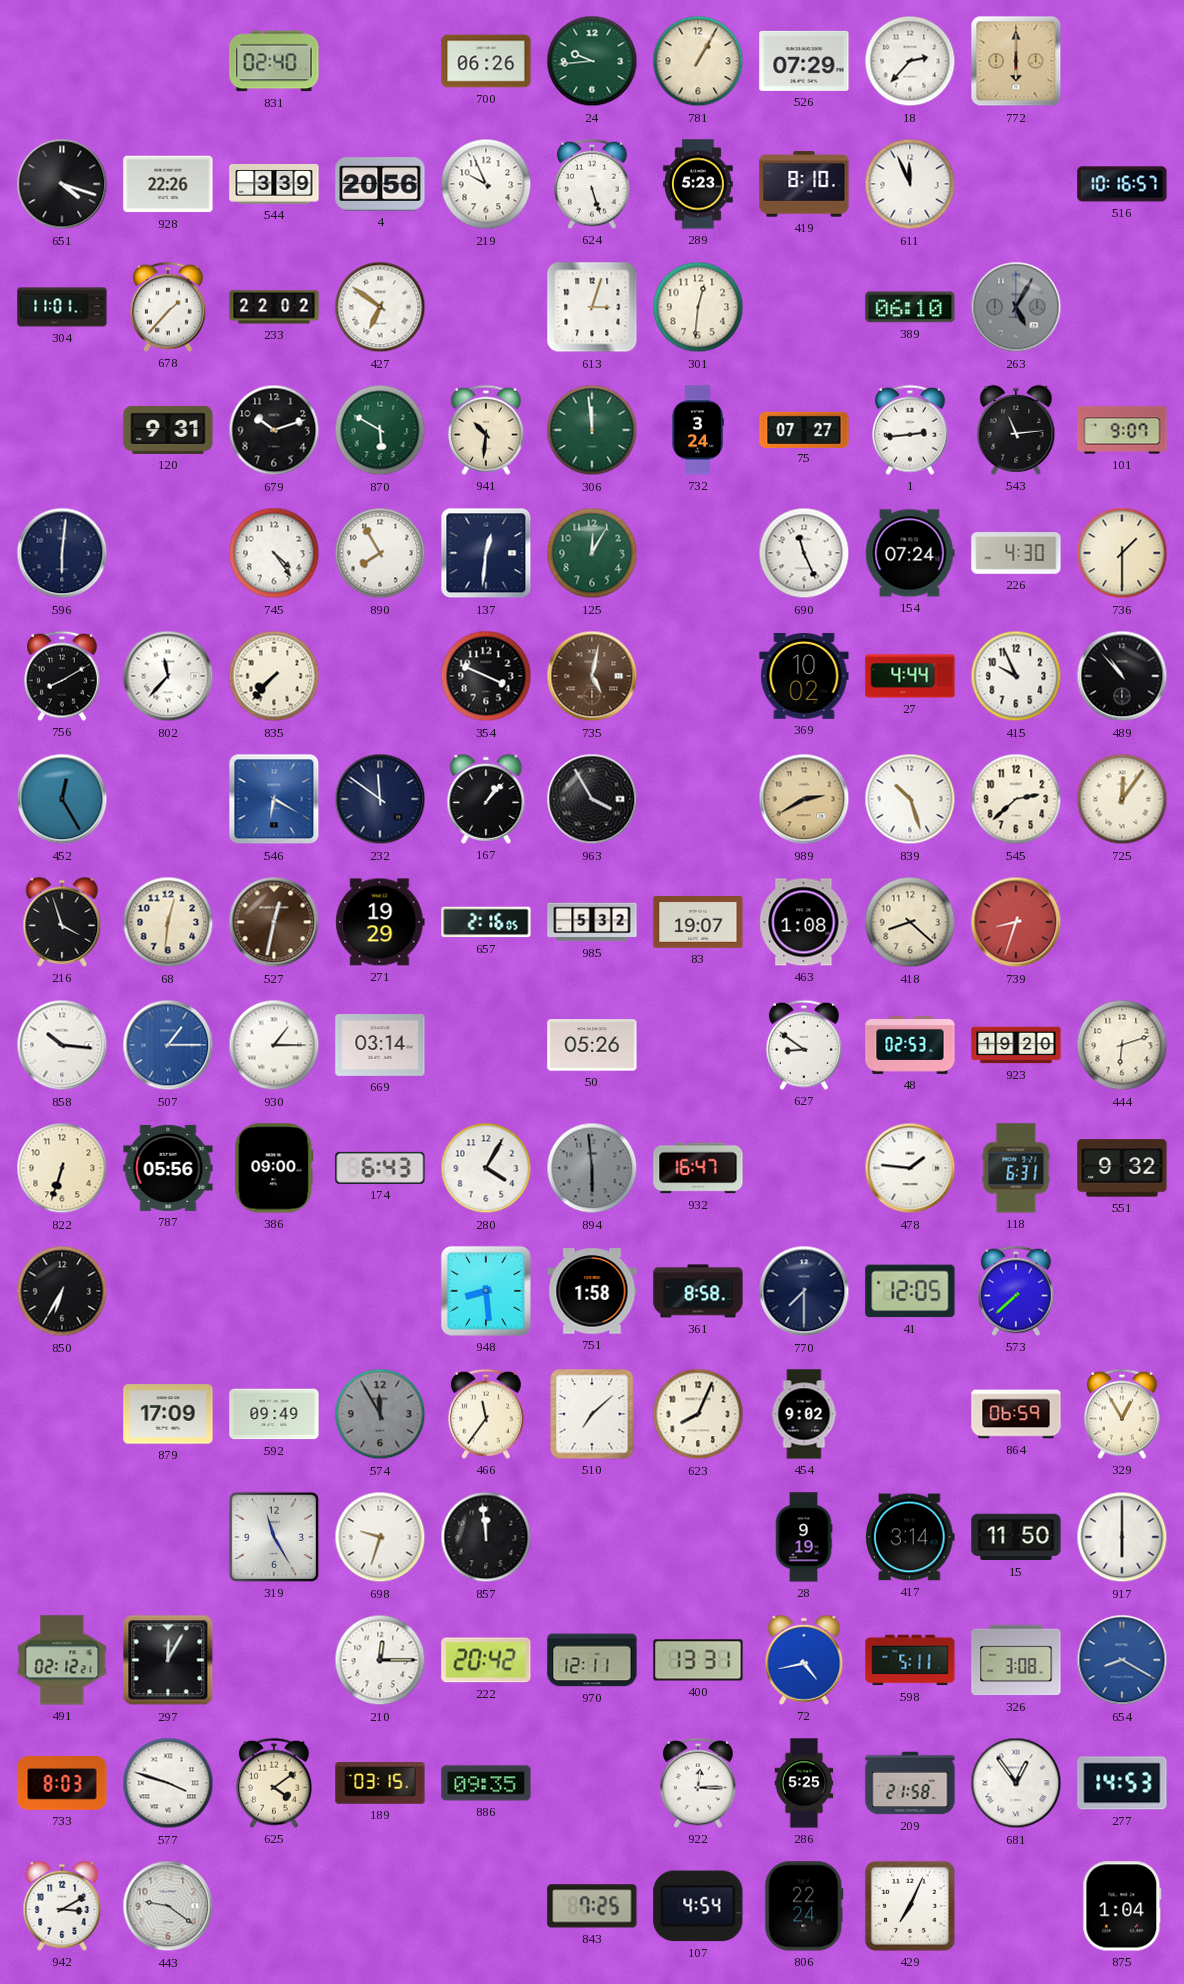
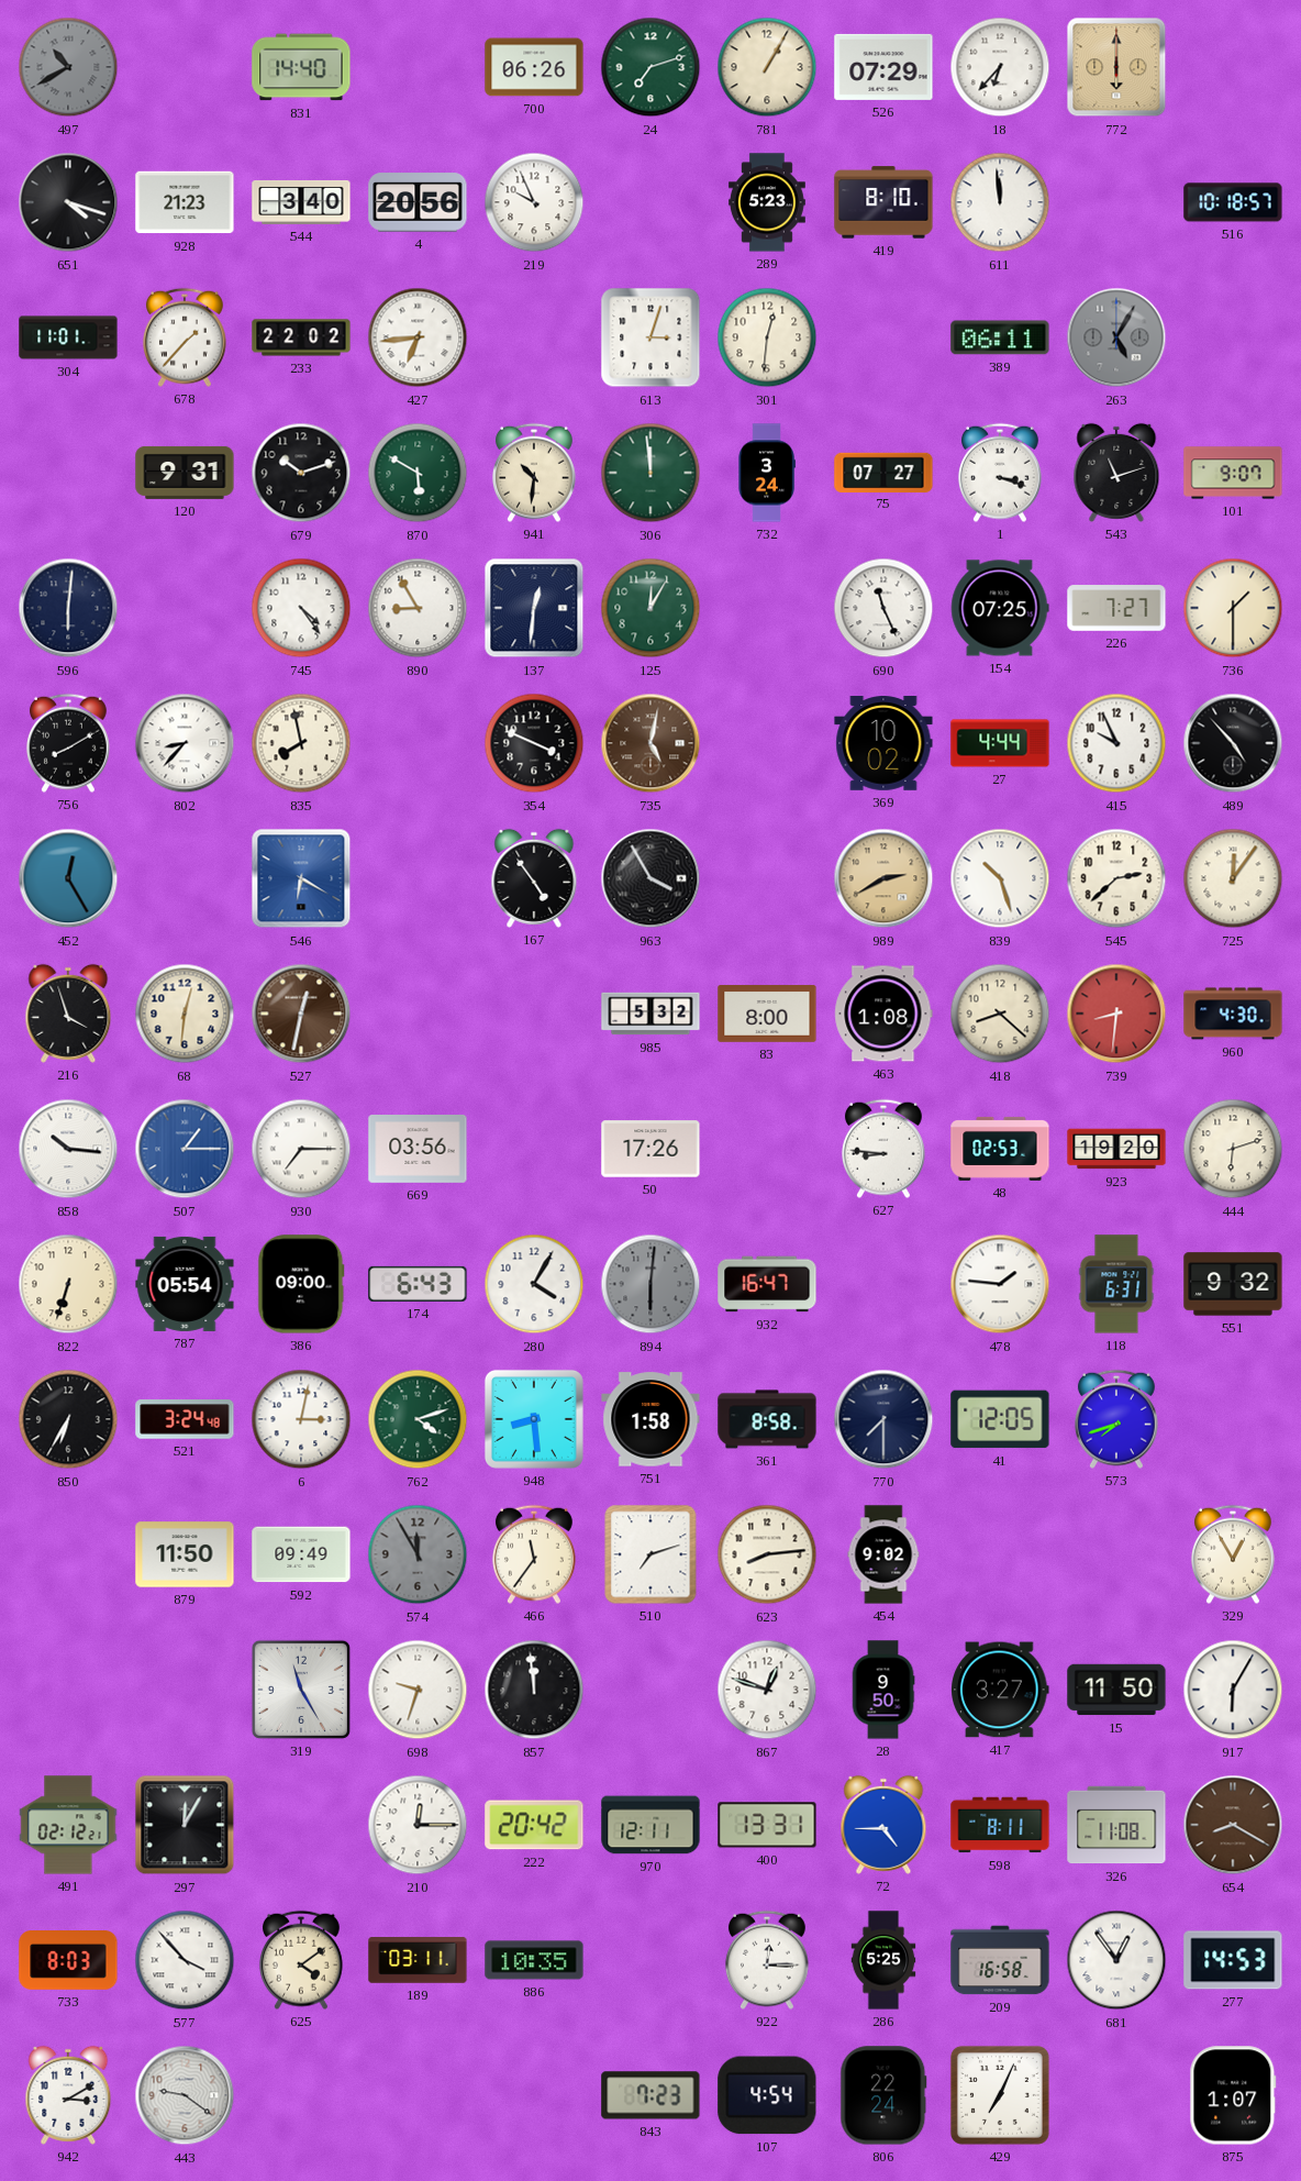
497: none -> 10:40
831: 02:40 -> 14:40
24: 9:44 -> 7:12
18: 2:37 -> 6:37
928: 22:26 -> 21:23
544: 3:39 -> 3:40
624: 5:27 -> none
611: 11:56 -> 11:59
516: 10:16 -> 10:18
427: 6:51 -> 6:44
389: 06:10 -> 06:11
1: 2:44 -> 3:18
543: 11:14 -> 11:12
890: 7:55 -> 8:55
154: 07:24 -> 07:25
226: 4:30 -> 7:27
802: 11:37 -> 8:37
835: 7:37 -> 7:58
489: 10:53 -> 4:53
232: 11:51 -> none
167: 1:07 -> 4:54
271: 19:29 -> none
657: 2:16 -> none
83: 19:07 -> 8:00
739: 8:33 -> 8:31
960: none -> 4:30
930: 1:15 -> 7:15
669: 03:14 -> 03:56
50: 05:26 -> 17:26
627: 8:51 -> 8:46
787: 05:56 -> 05:54
894: 5:59 -> 6:01
521: none -> 3:24
6: none -> 3:02
762: none -> 4:12
573: 7:38 -> 7:42
879: 17:09 -> 11:50
510: 7:08 -> 7:12
623: 8:04 -> 8:14
864: 06:59 -> none
867: none -> 12:48
28: 9:19 -> 9:50
417: 3:14 -> 3:27
917: 6:00 -> 6:05
72: 4:43 -> 4:45
598: 5:11 -> 8:11
326: 3:08 -> 11:08
654 dial: blue -> brown
577: 3:48 -> 3:53
189: 03:15 -> 03:11
886: 09:35 -> 10:35
209: 21:58 -> 16:58
843: 7:25 -> 7:23
875: 1:04 -> 1:07
